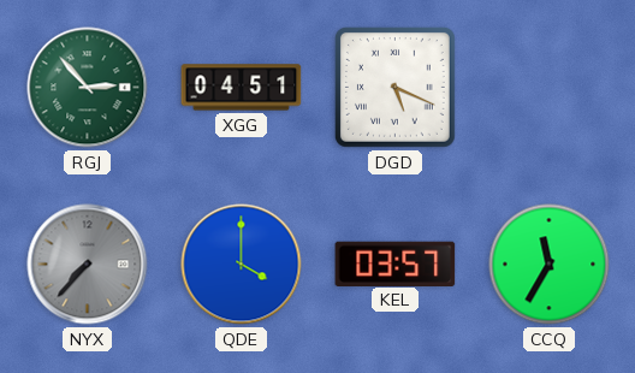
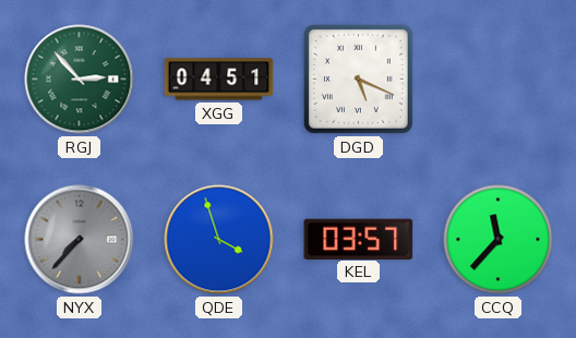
QDE: 4:00 -> 3:57
CCQ: 11:35 -> 11:37
